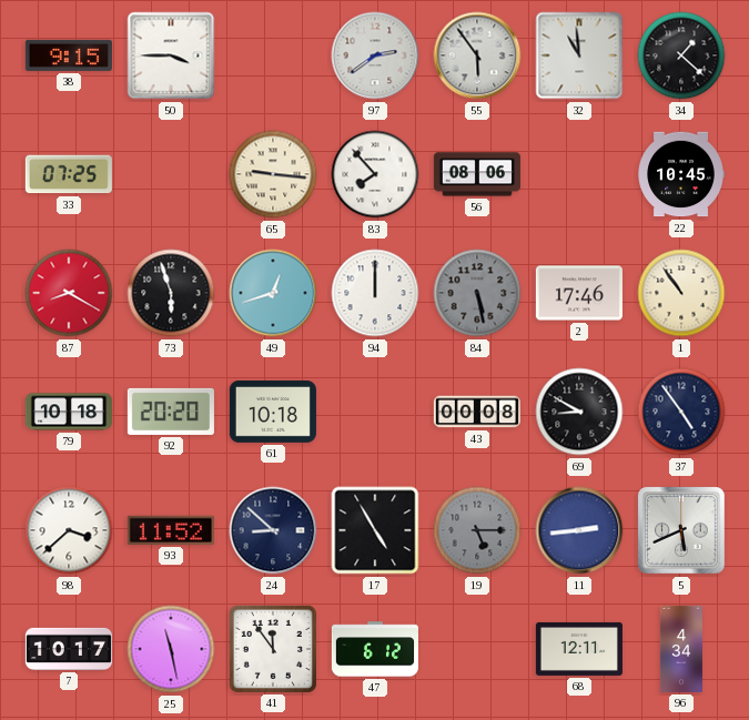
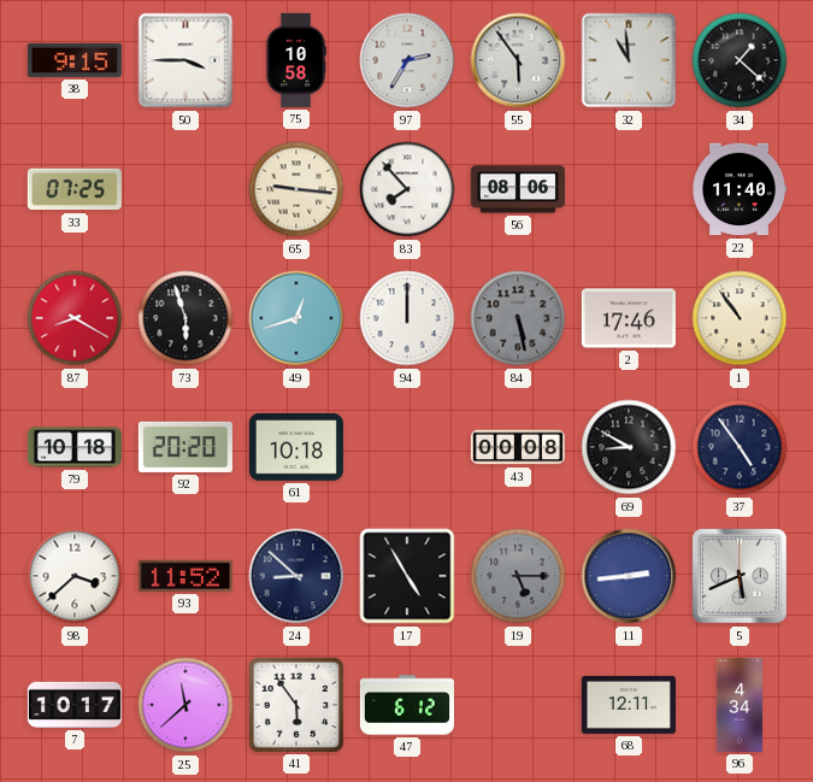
75: none -> 10:58
97: 2:39 -> 2:35
22: 10:45 -> 11:40
25: 11:28 -> 11:38
41: 11:54 -> 5:54
